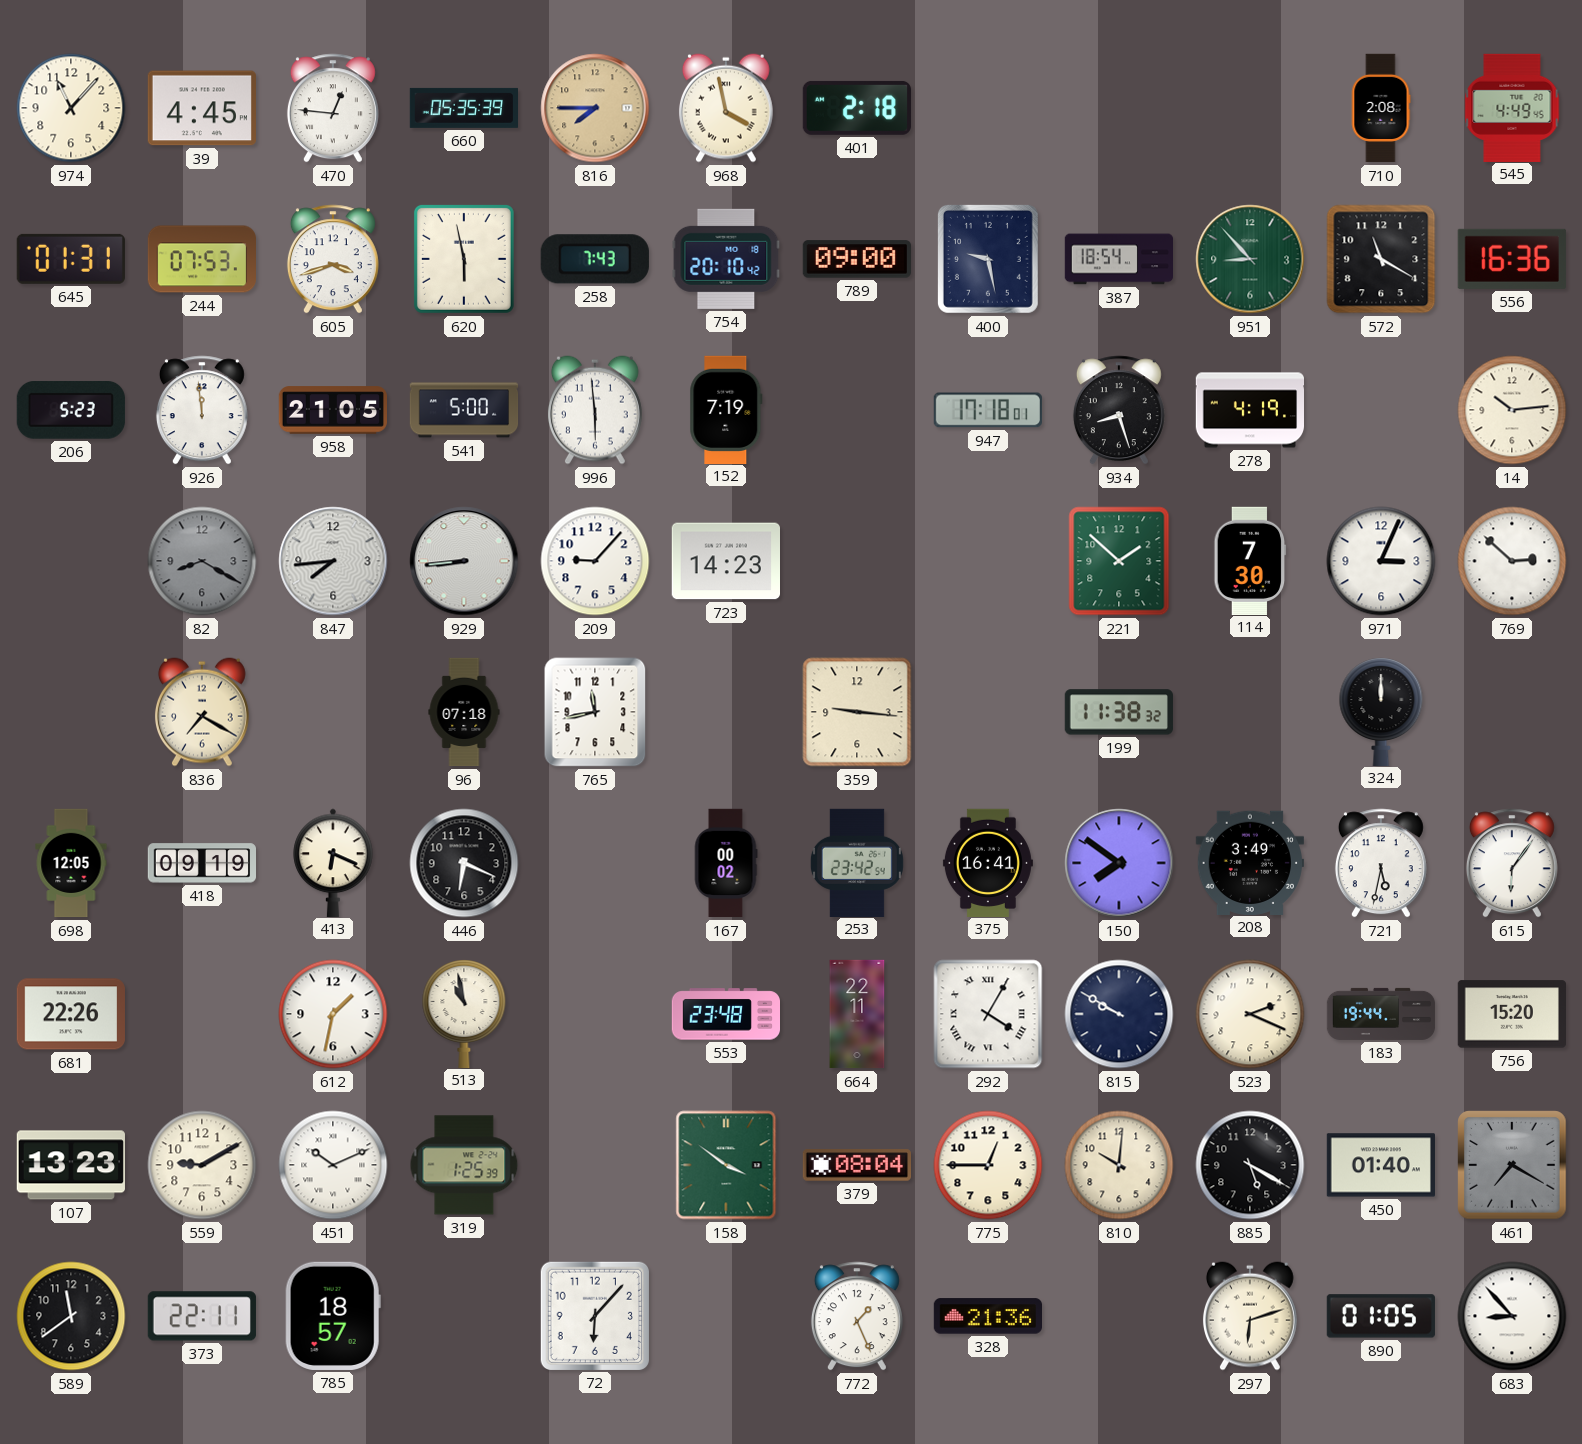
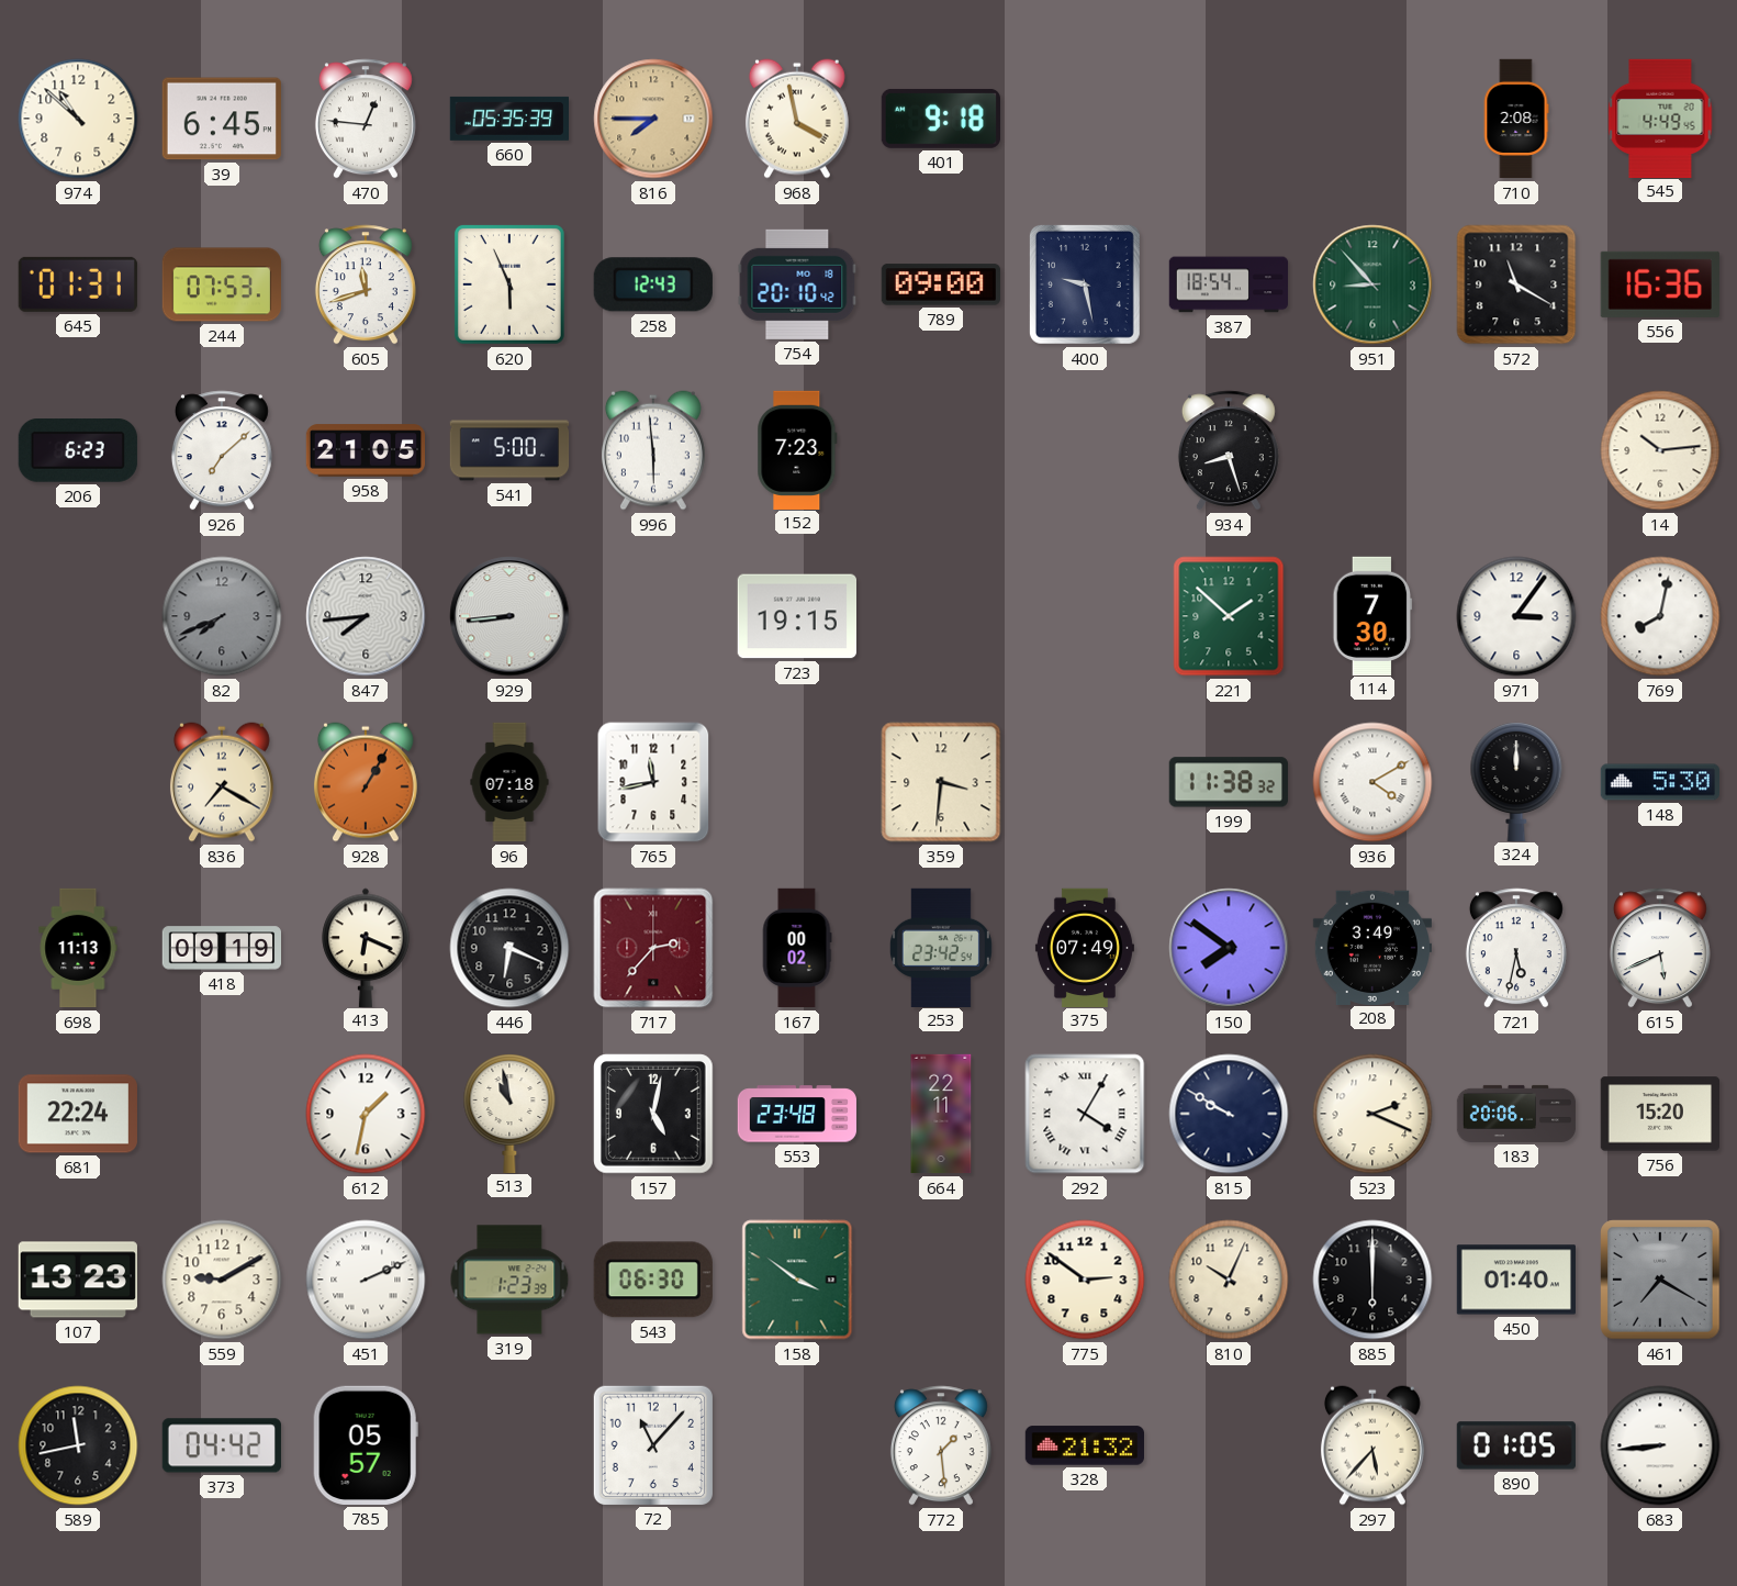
974: 11:07 -> 10:52
39: 4:45 -> 6:45
401: 2:18 -> 9:18
605: 3:42 -> 11:42
620: 5:58 -> 5:56
258: 7:43 -> 12:43
206: 5:23 -> 6:23
926: 11:59 -> 7:08
152: 7:19 -> 7:23
947: 17:18 -> none
278: 4:19 -> none
82: 8:20 -> 7:41
209: 9:07 -> none
723: 14:23 -> 19:15
971: 3:04 -> 3:06
769: 2:52 -> 8:02
928: none -> 1:05
359: 9:16 -> 3:31
936: none -> 4:10
148: none -> 5:30
698: 12:05 -> 11:13
717: none -> 2:37
375: 16:41 -> 07:49
615: 6:06 -> 5:41
681: 22:26 -> 22:24
157: none -> 5:02
183: 19:44 -> 20:06
451: 10:11 -> 2:11
319: 1:25 -> 1:23
543: none -> 06:30
379: 08:04 -> none
775: 12:45 -> 2:51
810: 10:01 -> 10:04
885: 5:20 -> 6:00
589: 11:39 -> 11:43
373: 22:11 -> 04:42
785: 18:57 -> 05:57
72: 6:07 -> 11:07
772: 1:26 -> 1:29
328: 21:36 -> 21:32
297: 6:12 -> 5:37
683: 8:53 -> 8:44
